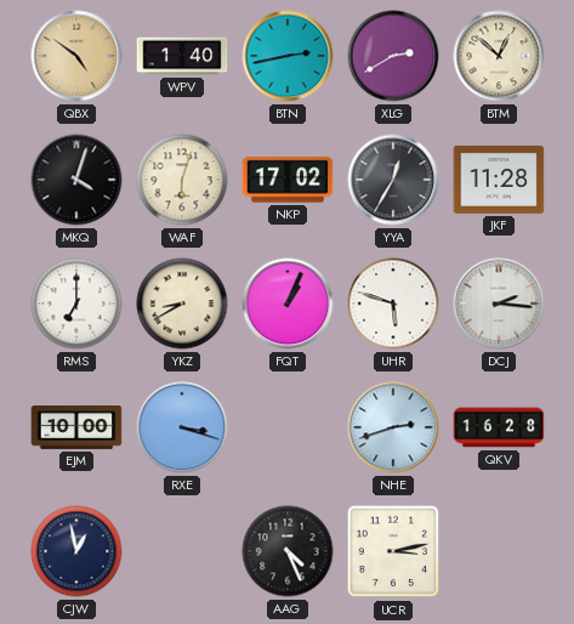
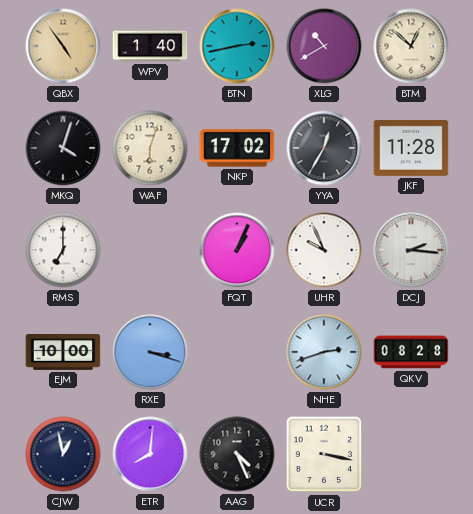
QBX: 4:51 -> 4:54
XLG: 2:40 -> 10:40
YKZ: 8:40 -> none
UHR: 5:48 -> 9:56
QKV: 16:28 -> 08:28
ETR: none -> 8:01
UCR: 3:13 -> 3:17
